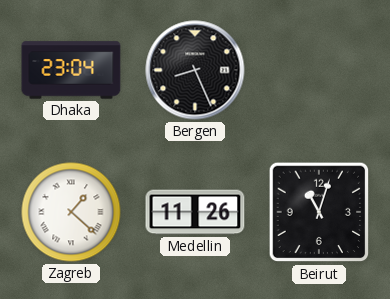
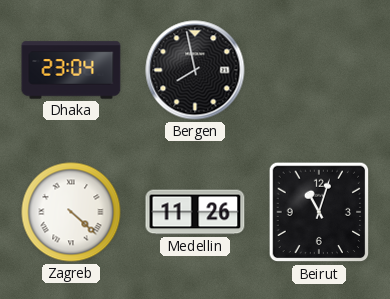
Bergen: 8:26 -> 7:58
Zagreb: 1:22 -> 4:22
